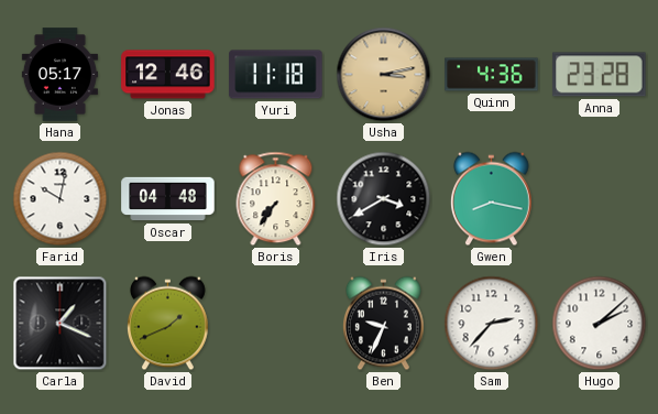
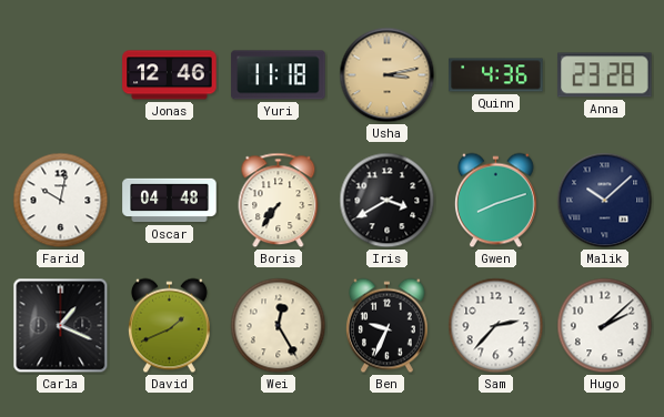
Hana: 05:17 -> none
Gwen: 8:17 -> 8:12
Malik: none -> 10:08
Wei: none -> 12:25
